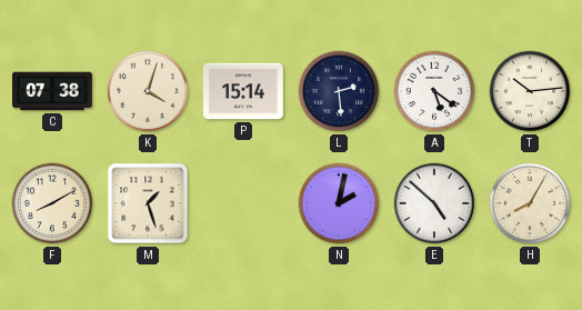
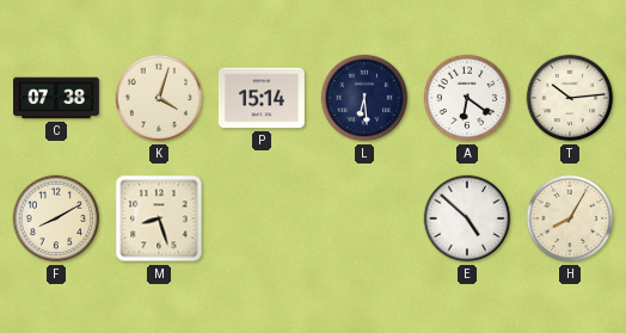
L: 2:29 -> 6:29
A: 5:21 -> 6:21
M: 1:27 -> 8:27
N: 2:02 -> none
